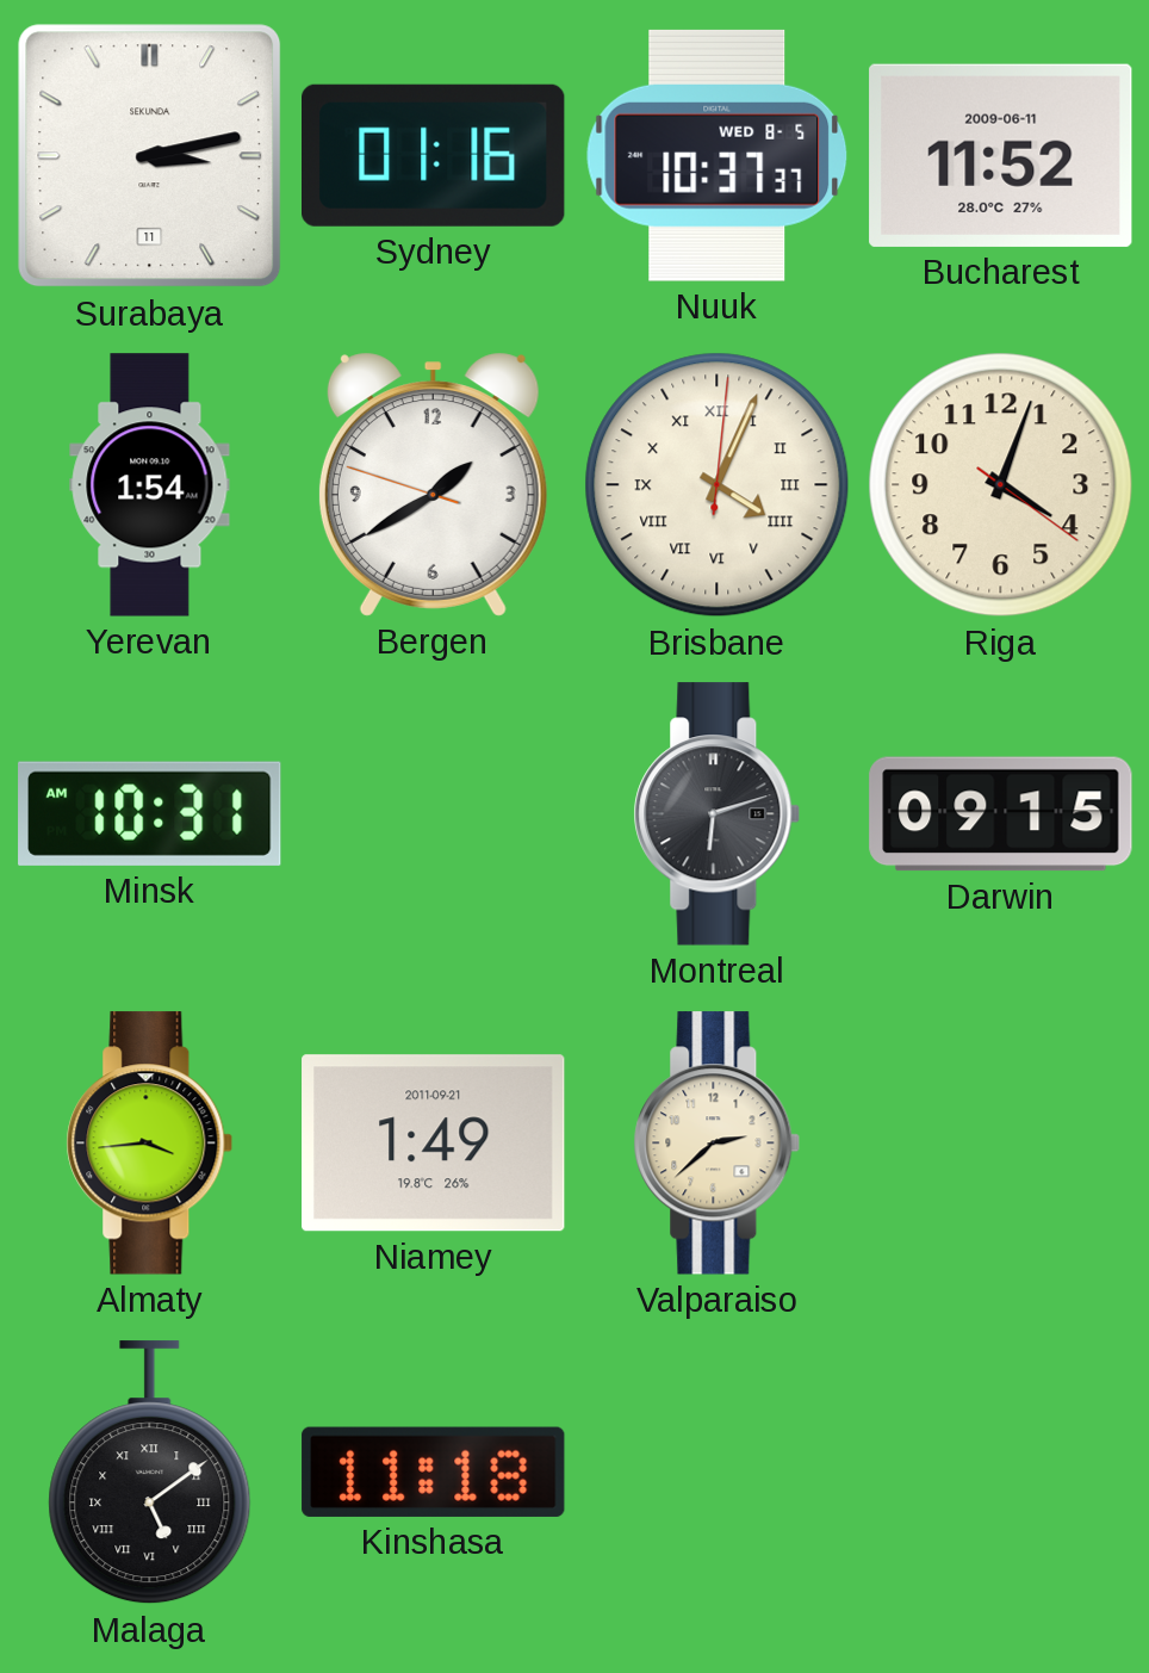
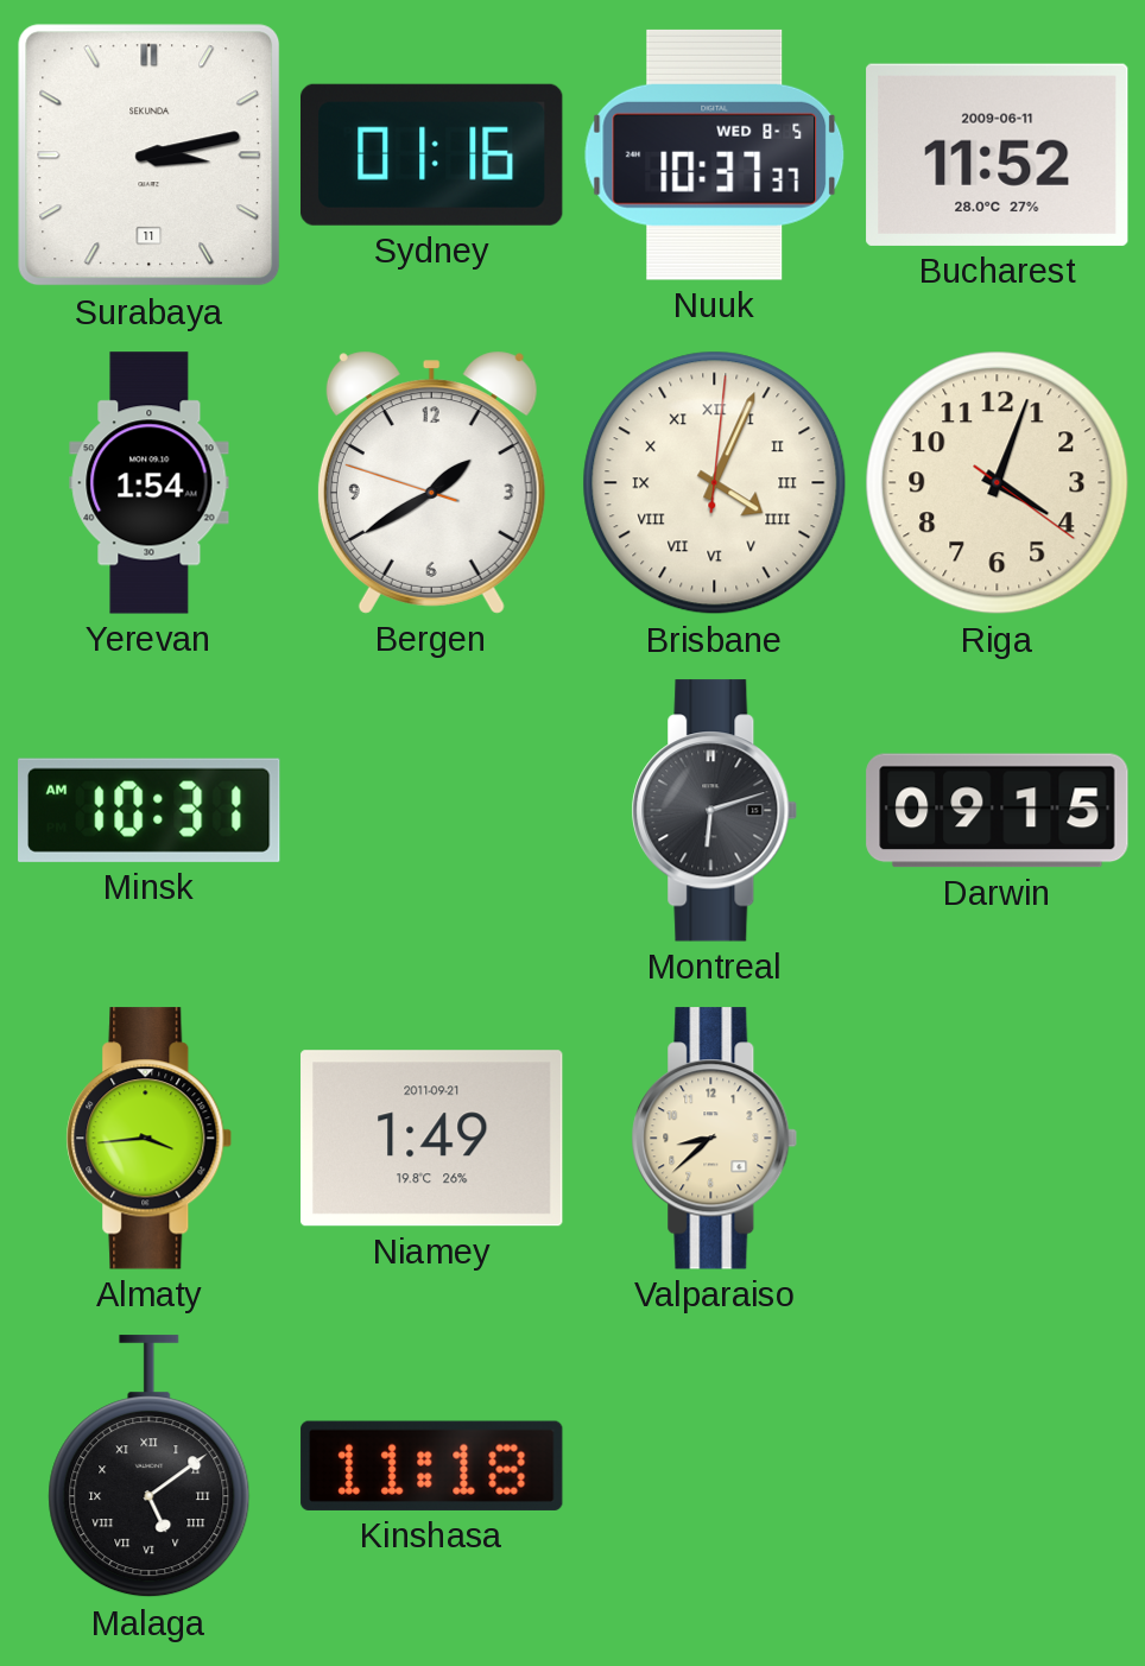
Valparaiso: 2:38 -> 8:38
